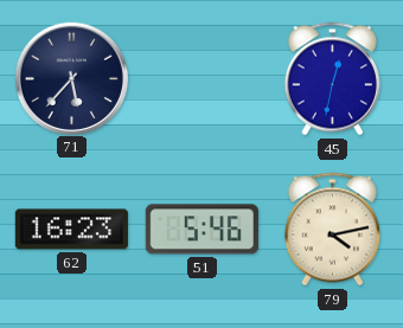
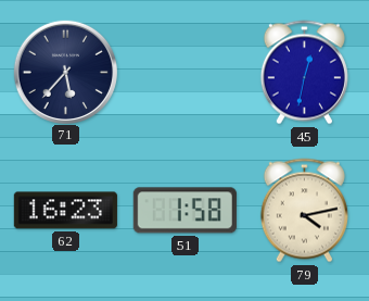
51: 5:46 -> 1:58
